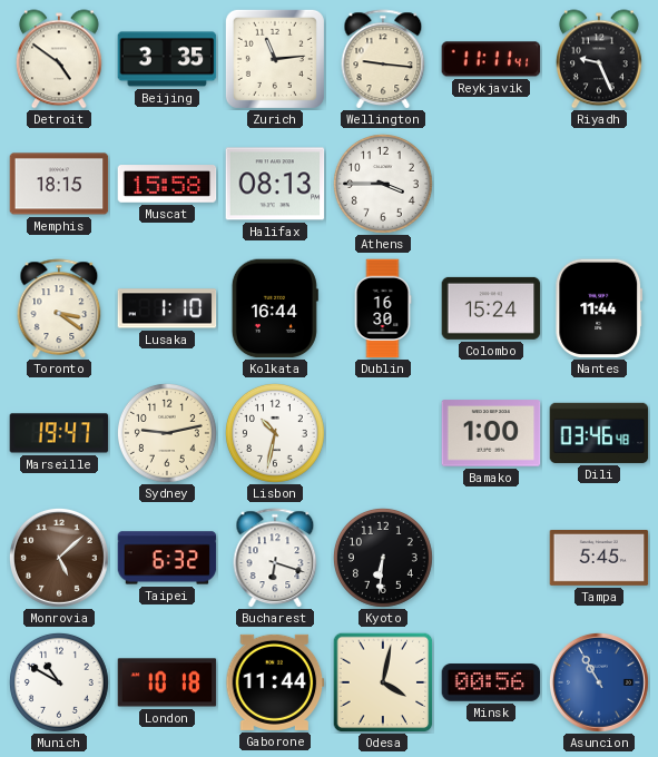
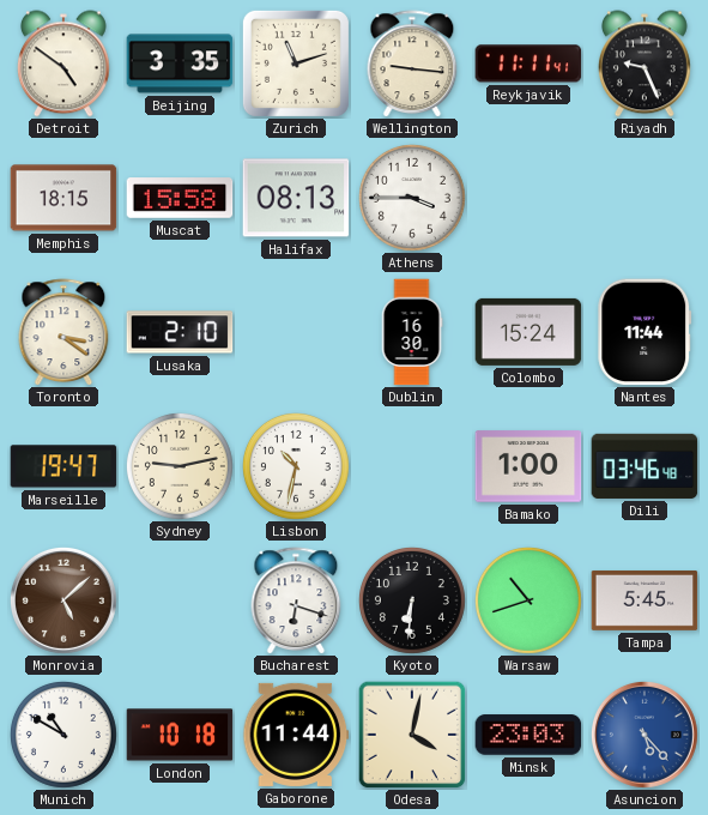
Zurich: 11:14 -> 11:12
Lusaka: 1:10 -> 2:10
Kolkata: 16:44 -> none
Taipei: 6:32 -> none
Warsaw: none -> 10:42
Minsk: 00:56 -> 23:03
Asuncion: 10:55 -> 5:23
